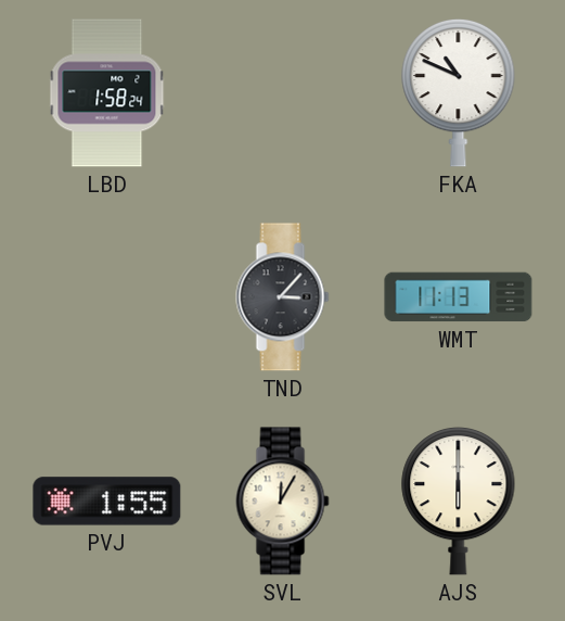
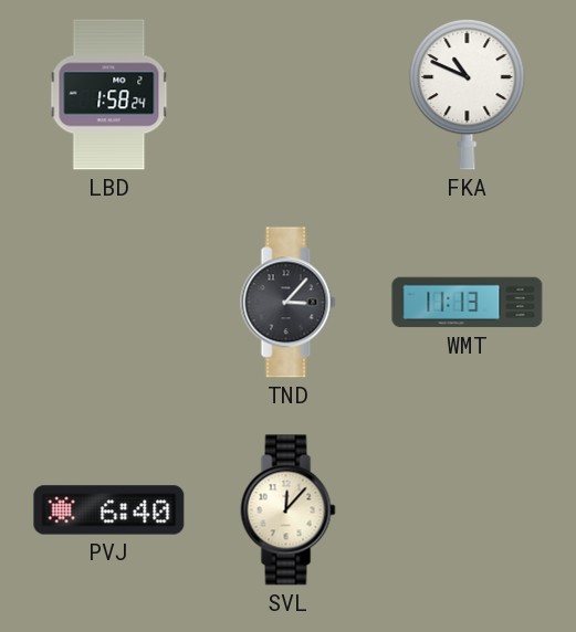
PVJ: 1:55 -> 6:40
SVL: 12:05 -> 12:07
AJS: 6:00 -> none
